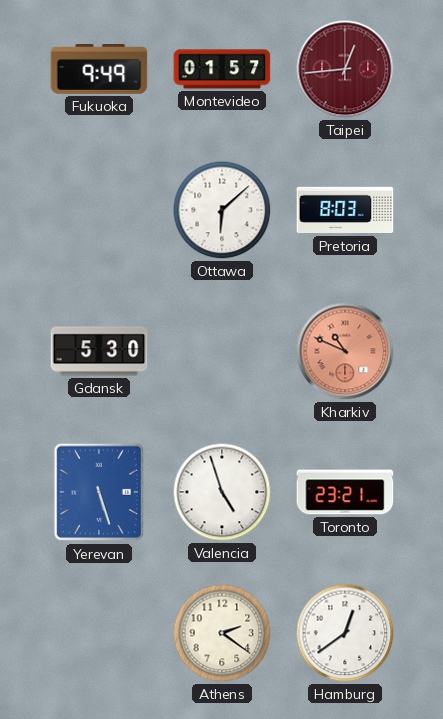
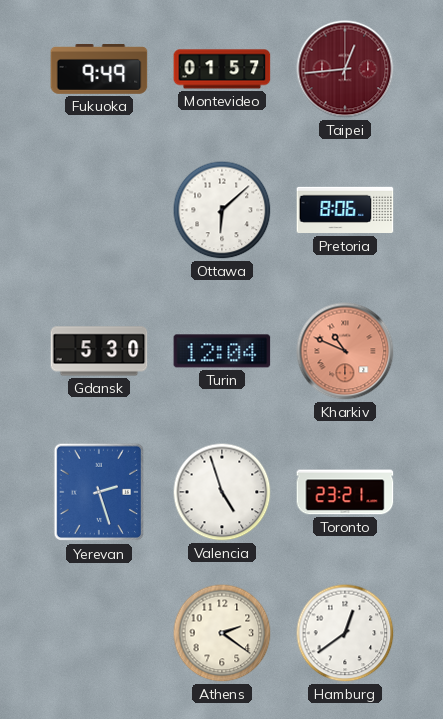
Pretoria: 8:03 -> 8:06
Turin: none -> 12:04
Yerevan: 5:27 -> 2:27
